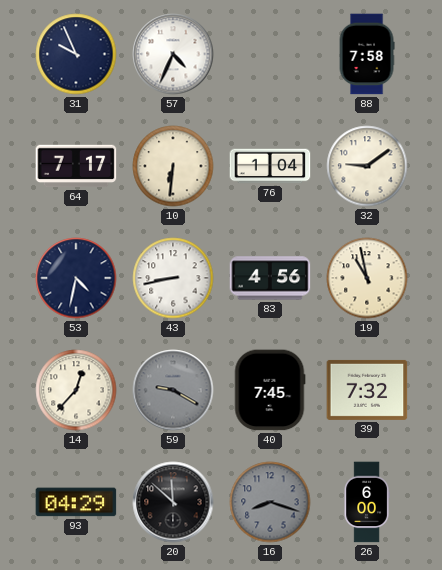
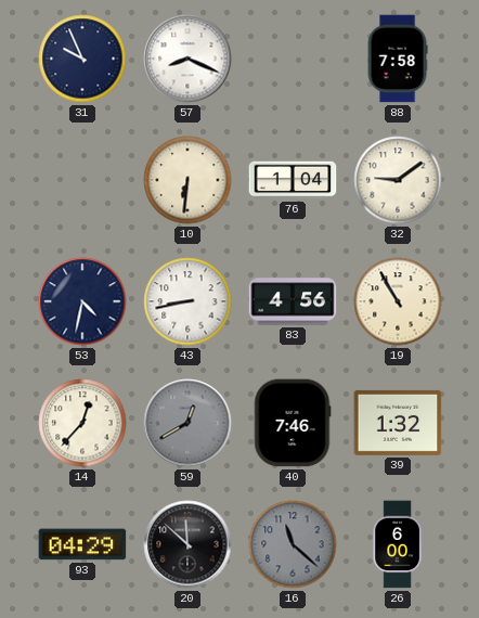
57: 4:34 -> 8:19
64: 7:17 -> none
19: 10:58 -> 10:55
59: 9:20 -> 12:40
40: 7:45 -> 7:46
39: 7:32 -> 1:32
16: 8:18 -> 11:22
